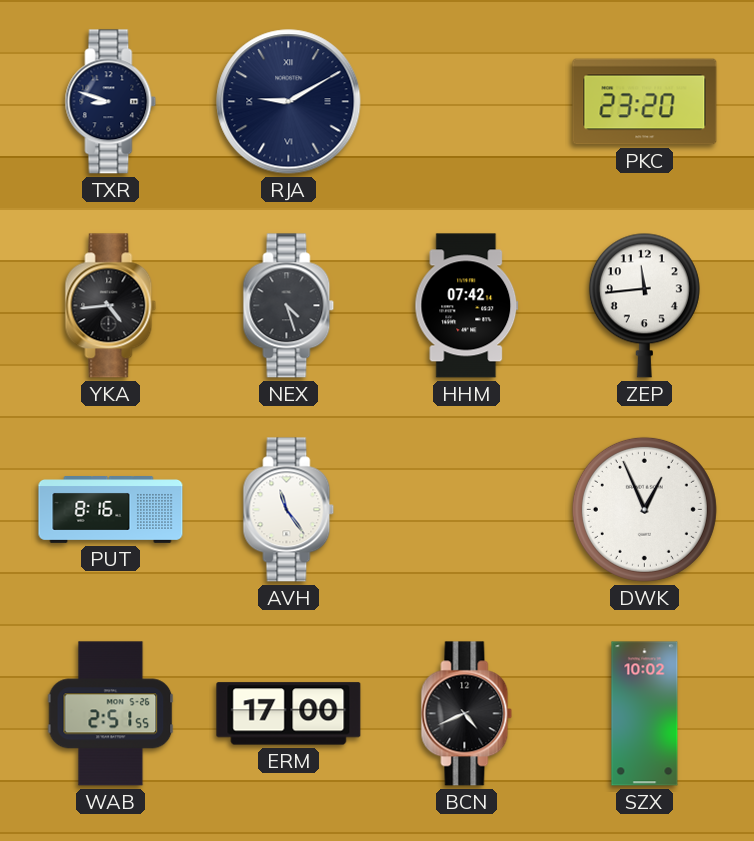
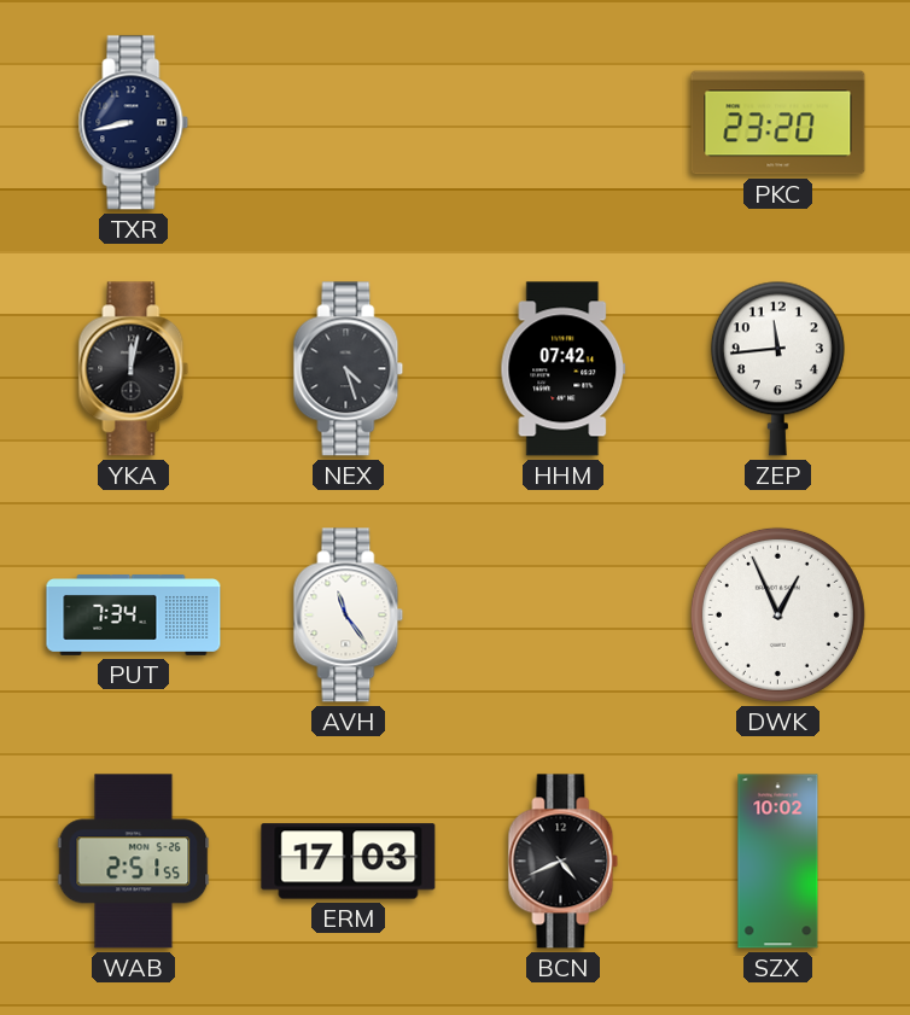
TXR: 8:48 -> 8:43
RJA: 9:10 -> none
YKA: 4:44 -> 12:02
PUT: 8:16 -> 7:34
ERM: 17:00 -> 17:03
